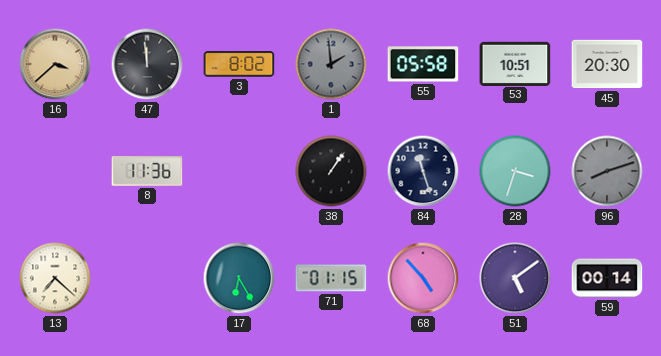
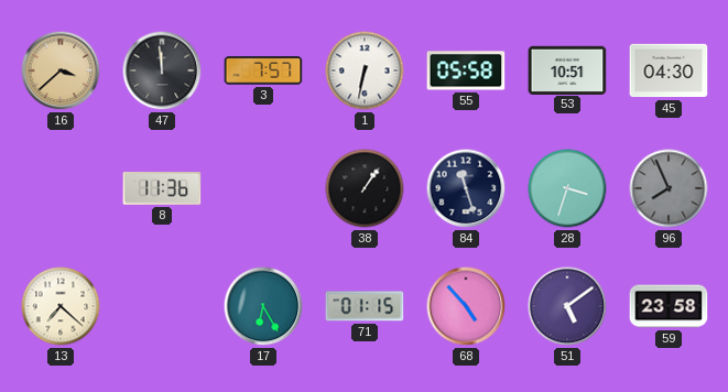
3: 8:02 -> 7:57
1: 1:59 -> 6:32
1 dial: grey -> white
45: 20:30 -> 04:30
96: 8:12 -> 7:56
59: 00:14 -> 23:58
